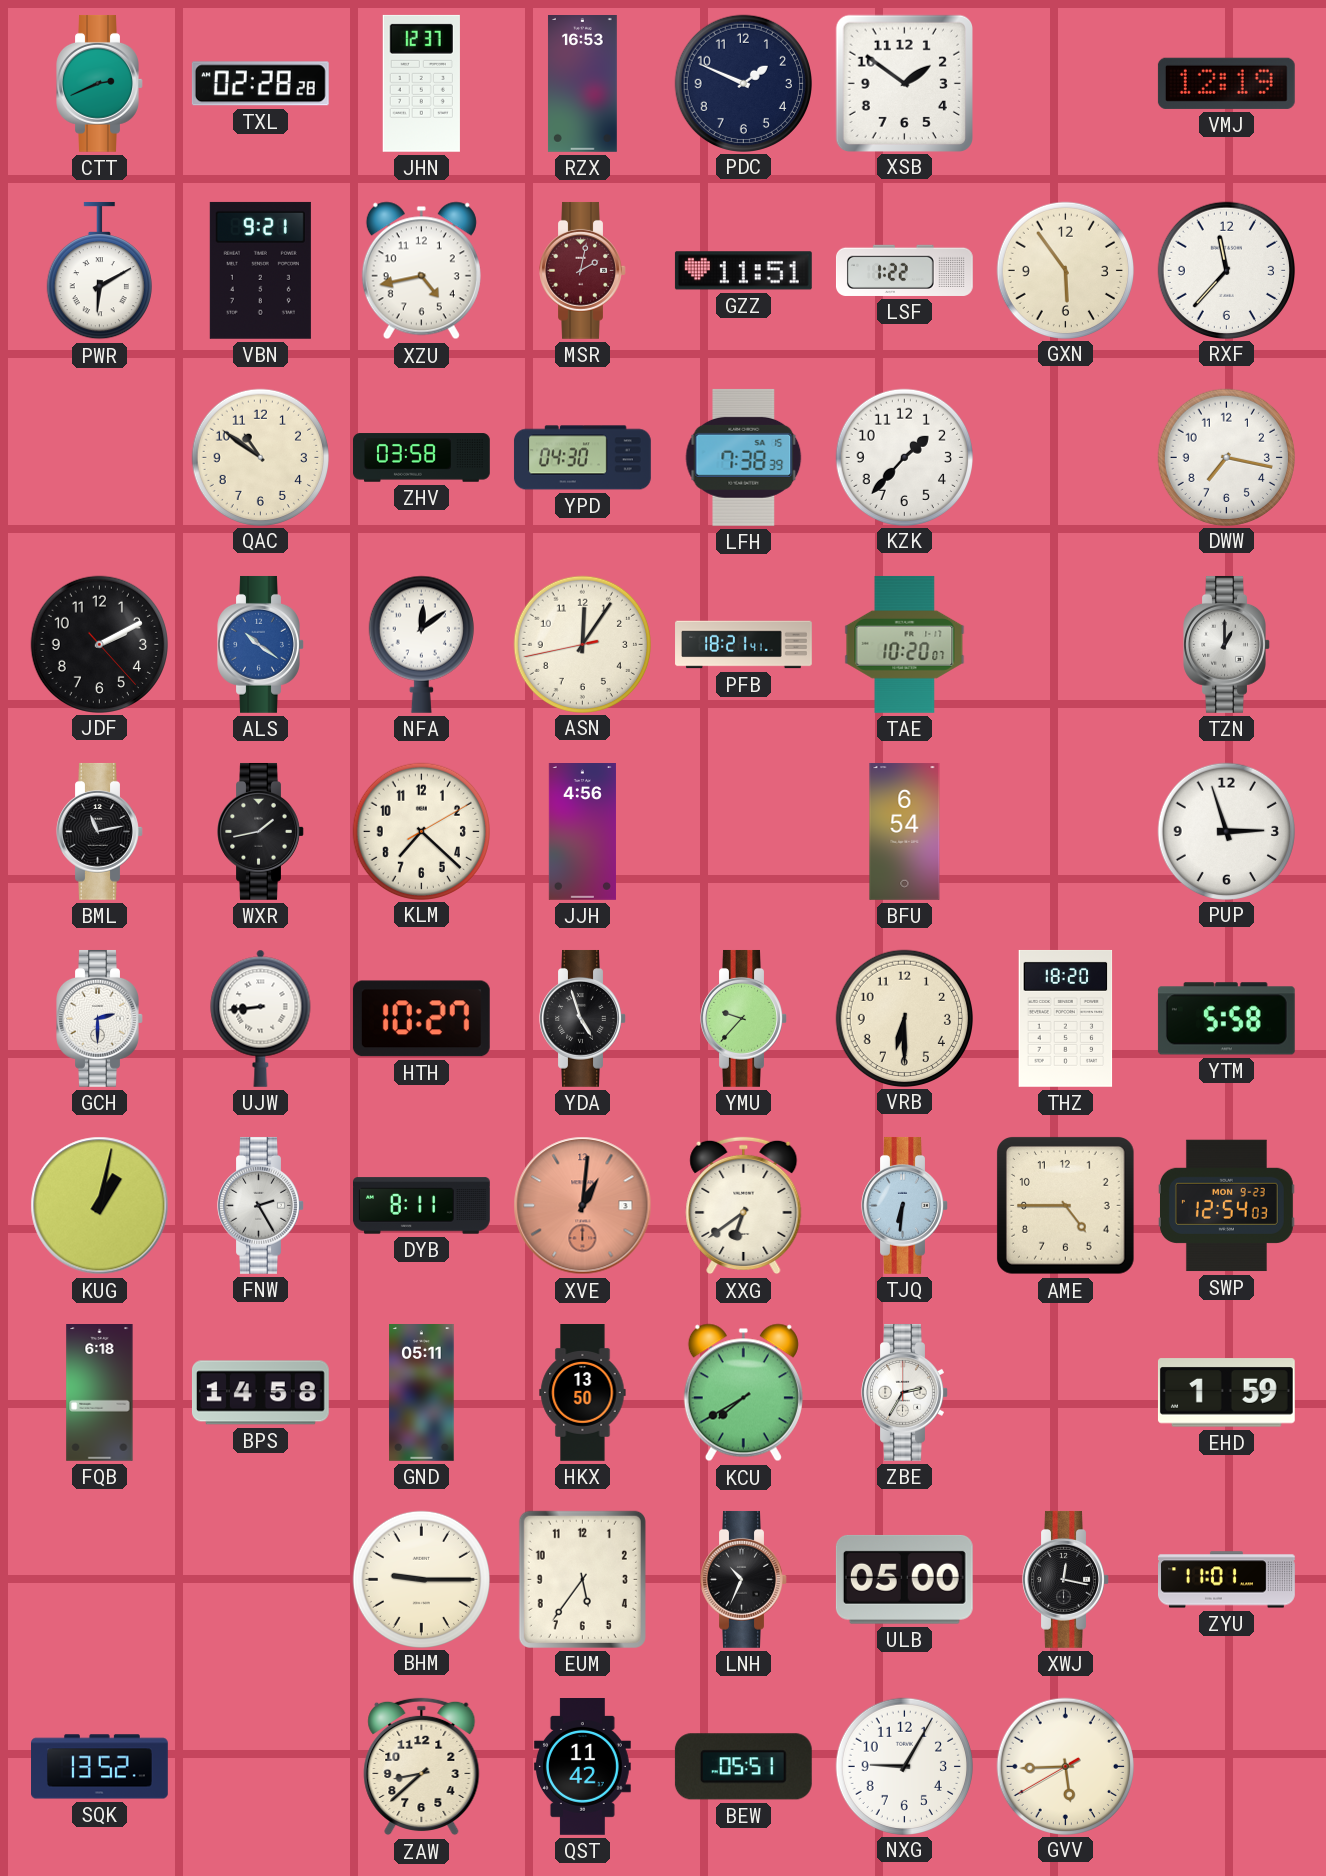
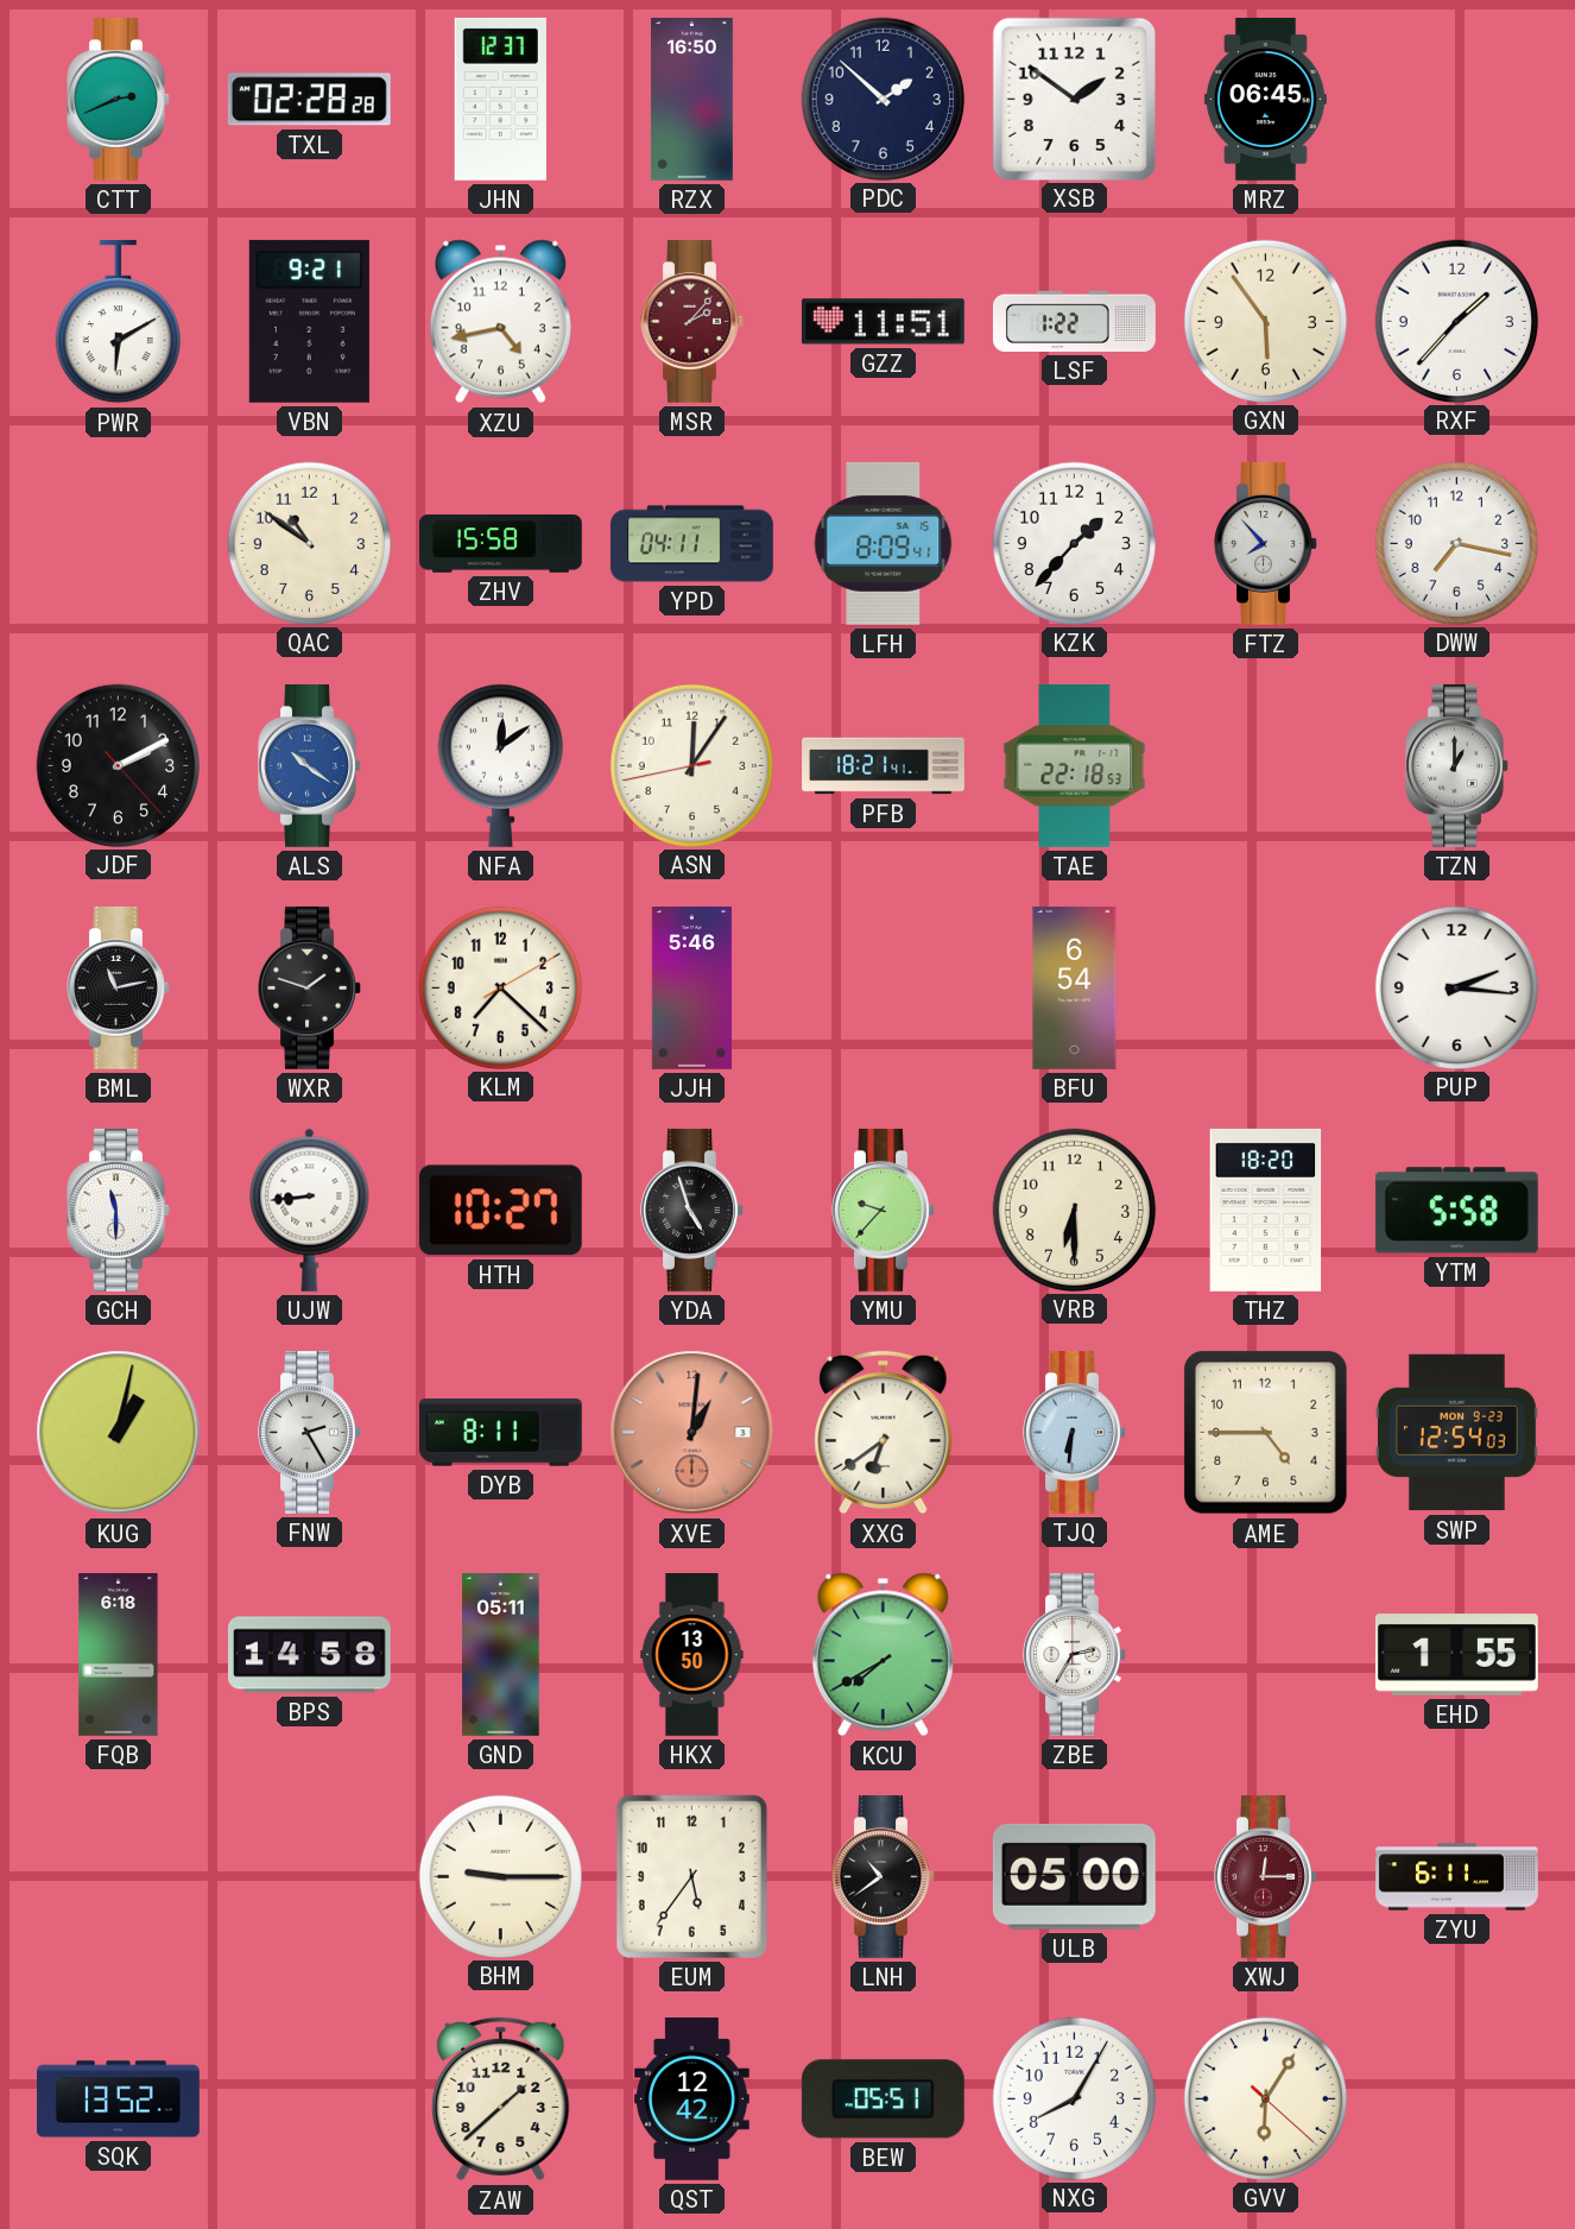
RZX: 16:53 -> 16:50
PDC: 1:49 -> 1:52
MRZ: none -> 06:45
VMJ: 12:19 -> none
MSR: 2:02 -> 2:07
RXF: 11:37 -> 1:37
ZHV: 03:58 -> 15:58
YPD: 04:30 -> 04:11
LFH: 7:38 -> 8:09
FTZ: none -> 7:53
TAE: 10:20 -> 22:18
WXR: 1:43 -> 1:48
JJH: 4:56 -> 5:46
PUP: 2:57 -> 2:16
GCH: 2:30 -> 11:30
EHD: 1:59 -> 1:55
LNH: 10:34 -> 10:39
XWJ: 12:17 -> 12:15
XWJ dial: black -> burgundy
ZYU: 11:01 -> 6:11
ZAW: 8:38 -> 1:38
QST: 11:42 -> 12:42
NXG: 9:05 -> 8:05
GVV: 5:44 -> 6:05
